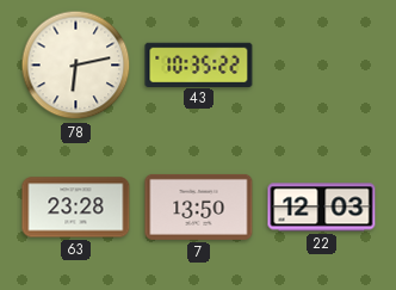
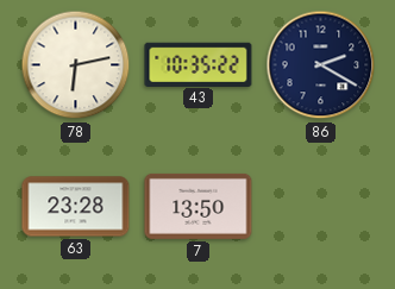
86: none -> 2:20
22: 12:03 -> none
